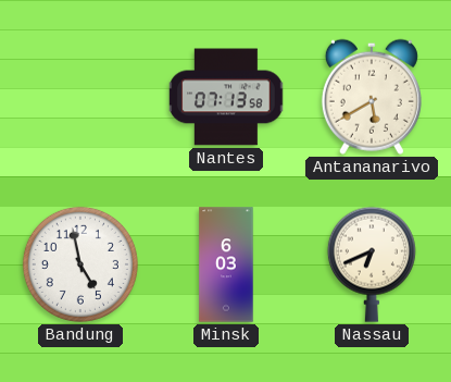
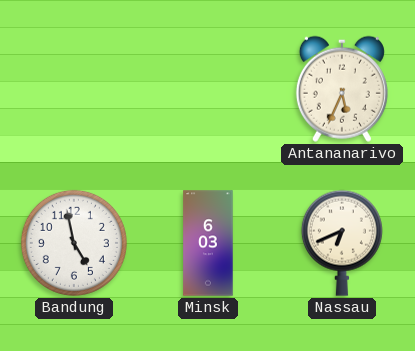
Nantes: 07:13 -> none
Antananarivo: 5:40 -> 5:34
